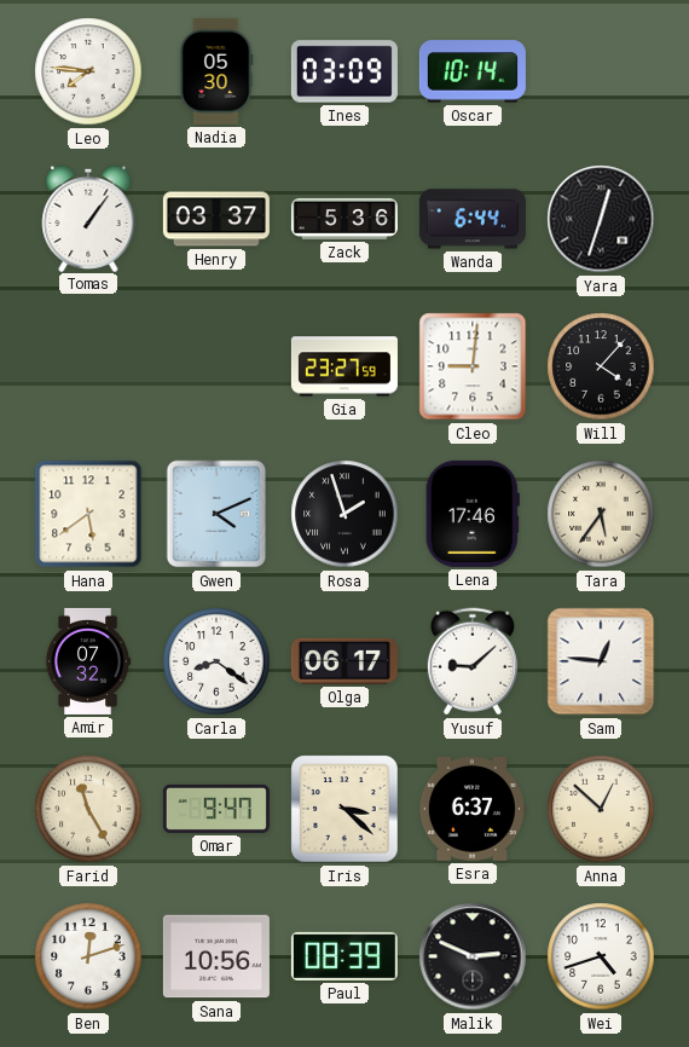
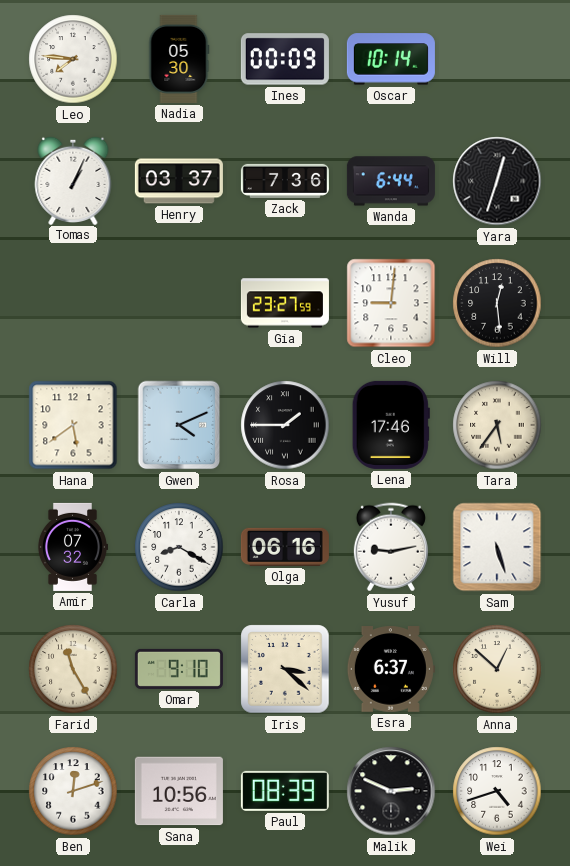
Ines: 03:09 -> 00:09
Tomas: 1:06 -> 1:04
Zack: 5:36 -> 7:36
Will: 4:07 -> 12:29
Rosa: 1:57 -> 1:45
Carla: 8:21 -> 8:20
Olga: 06:17 -> 06:16
Yusuf: 9:08 -> 9:13
Sam: 12:46 -> 5:27
Omar: 9:47 -> 9:10
